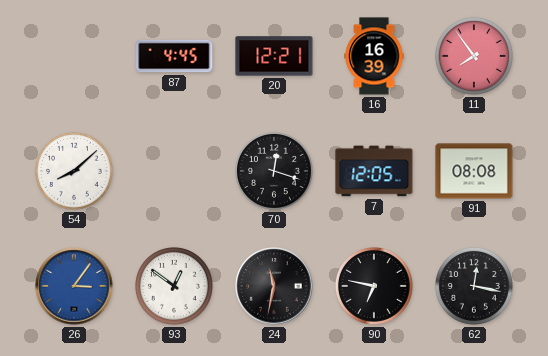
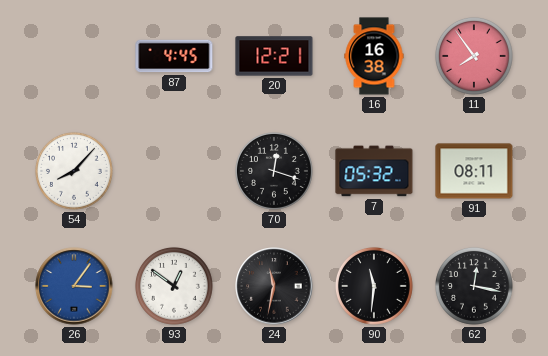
16: 16:39 -> 16:38
54: 8:08 -> 8:07
7: 12:05 -> 05:32
91: 08:08 -> 08:11
90: 6:47 -> 11:31
